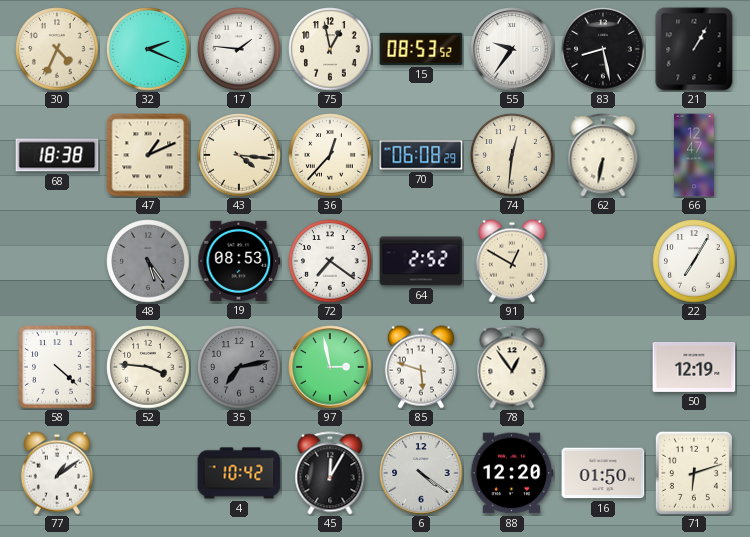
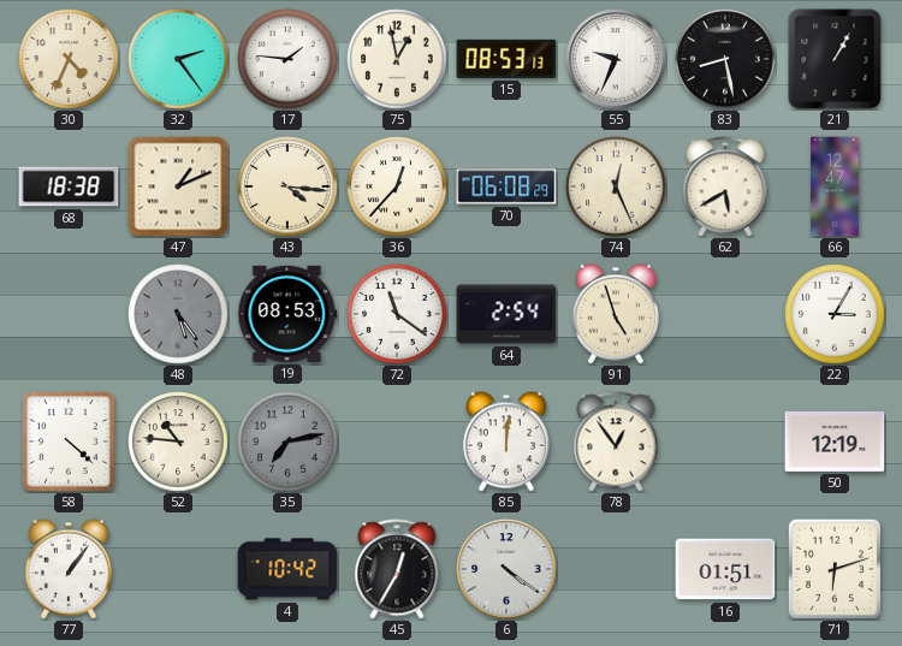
32: 2:19 -> 2:24
15: 08:53:52 -> 08:53:13
55: 9:36 -> 9:34
74: 12:31 -> 12:26
62: 6:32 -> 5:40
72: 7:21 -> 11:21
64: 2:52 -> 2:54
91: 12:50 -> 4:57
22: 7:05 -> 3:05
52: 3:46 -> 10:46
97: 2:58 -> none
85: 5:48 -> 12:01
77: 1:09 -> 1:06
45: 12:05 -> 12:35
88: 12:20 -> none
16: 01:50 -> 01:51
